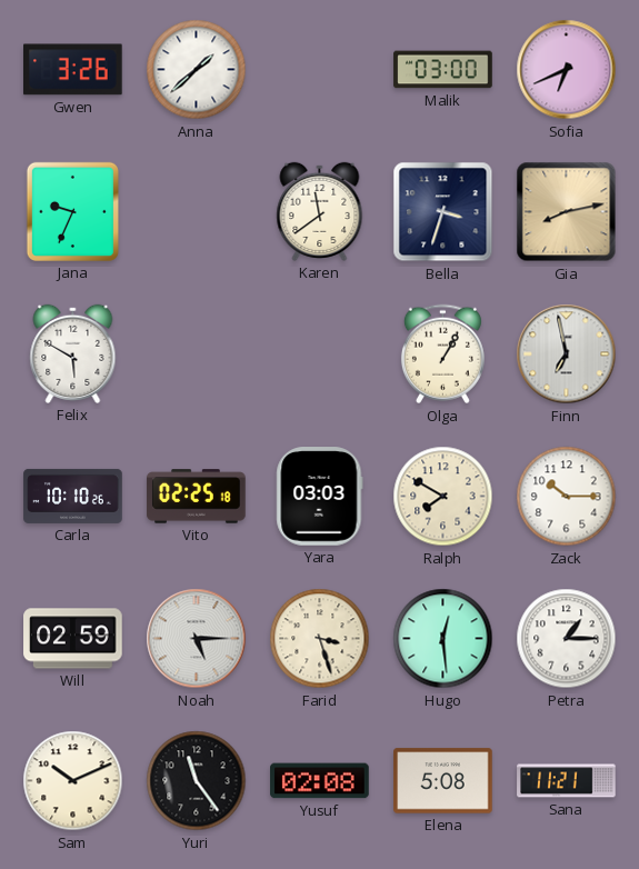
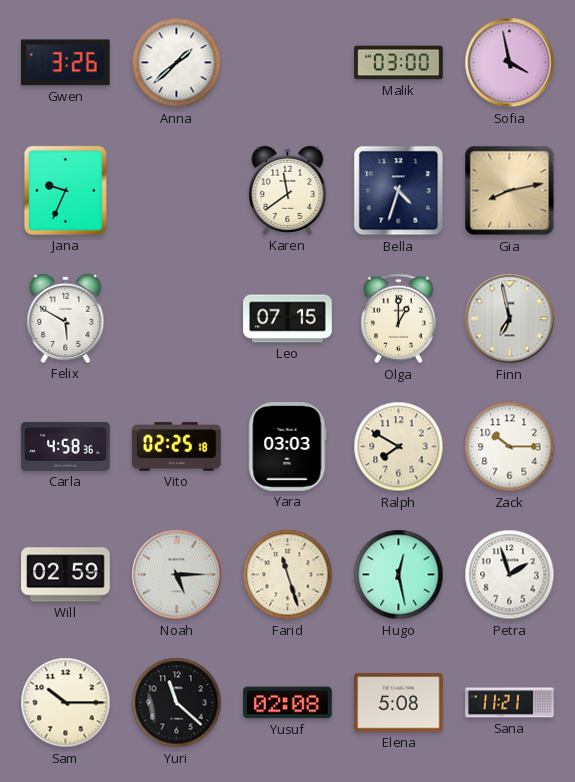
Sofia: 6:41 -> 3:58
Bella: 3:33 -> 4:33
Leo: none -> 07:15
Olga: 1:05 -> 1:00
Carla: 10:10 -> 4:58
Farid: 3:27 -> 11:27
Hugo: 12:29 -> 12:28
Petra: 1:15 -> 1:57
Sam: 10:11 -> 10:15
Yuri: 11:24 -> 11:22
